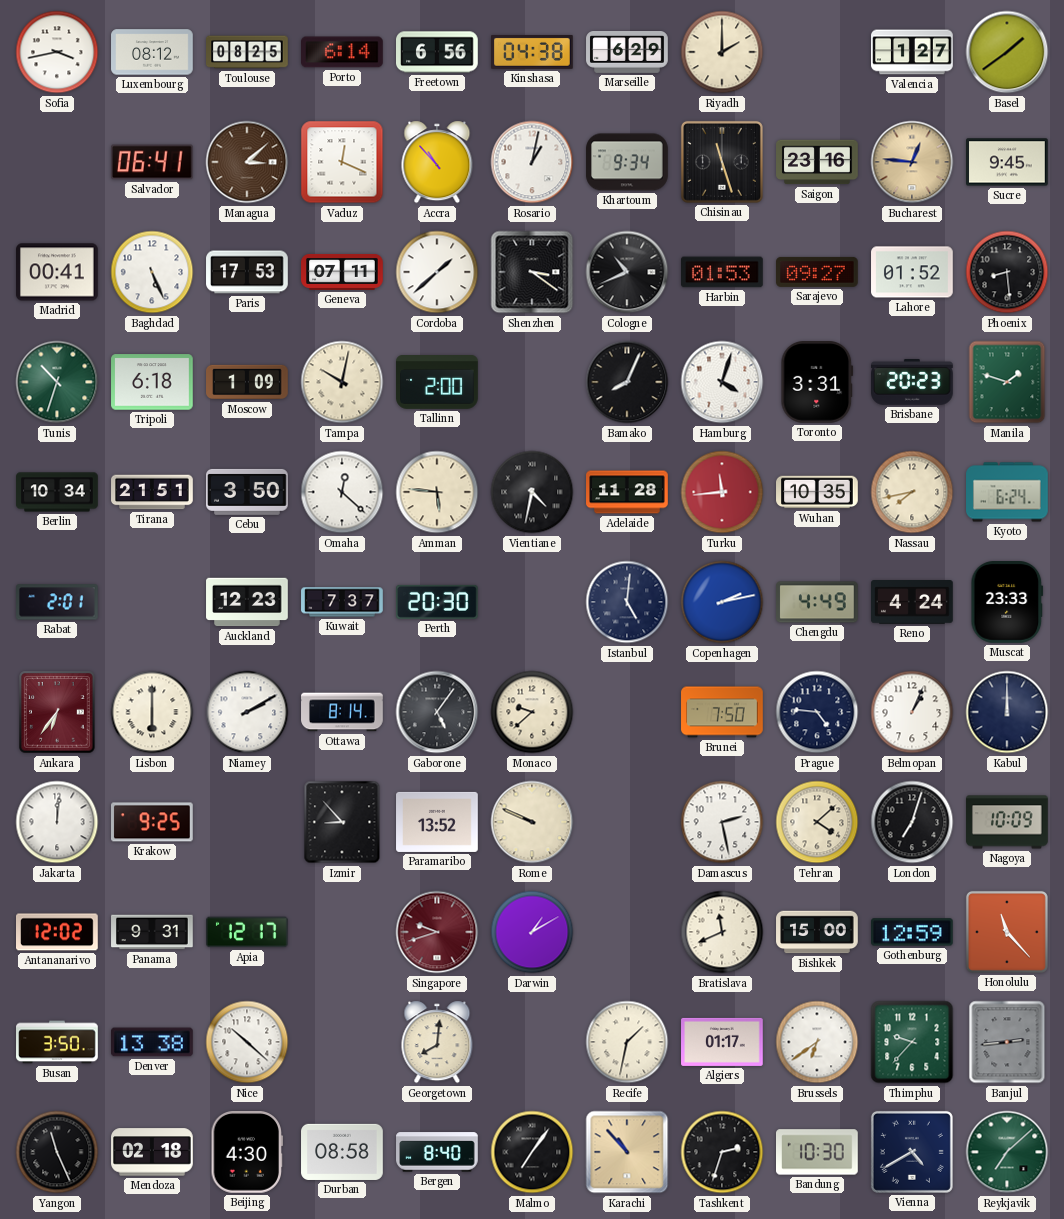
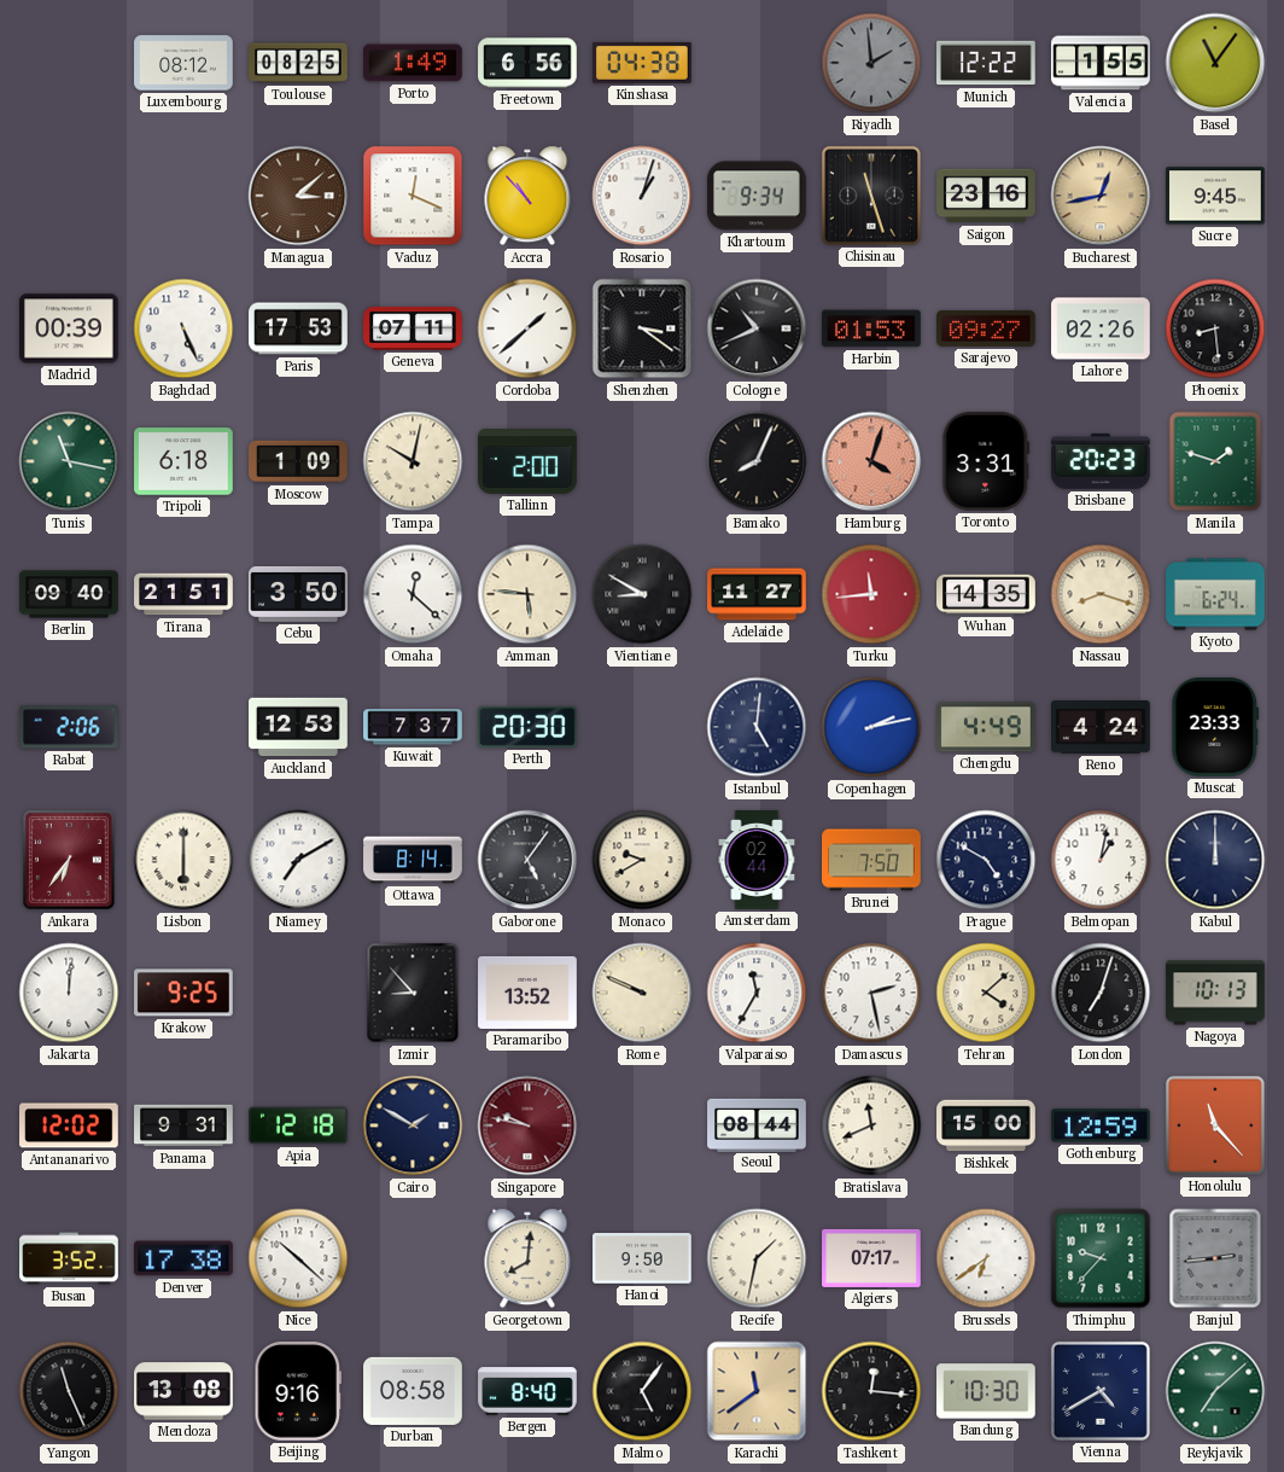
Sofia: 3:43 -> none
Porto: 6:14 -> 1:49
Marseille: 6:29 -> none
Riyadh: 2:00 -> 1:59
Riyadh dial: cream -> grey
Munich: none -> 12:22
Valencia: 1:27 -> 1:55
Basel: 1:39 -> 11:06
Salvador: 06:41 -> none
Rosario: 1:02 -> 1:03
Bucharest: 12:46 -> 12:43
Madrid: 00:41 -> 00:39
Lahore: 01:52 -> 02:26
Tunis: 10:33 -> 11:17
Hamburg dial: white -> salmon
Berlin: 10:34 -> 09:40
Vientiane: 4:32 -> 8:50
Adelaide: 11:28 -> 11:27
Wuhan: 10:35 -> 14:35
Nassau: 7:43 -> 8:18
Rabat: 2:01 -> 2:06
Auckland: 12:23 -> 12:53
Niamey: 2:10 -> 7:10
Monaco: 9:38 -> 9:40
Amsterdam: none -> 02:44
Prague: 4:46 -> 4:50
Belmopan: 1:04 -> 1:02
Valparaiso: none -> 11:35
Nagoya: 10:09 -> 10:13
Apia: 12:17 -> 12:18
Cairo: none -> 1:50
Singapore: 9:42 -> 9:47
Darwin: 1:10 -> none
Seoul: none -> 08:44
Busan: 3:50 -> 3:52
Denver: 13:38 -> 17:38
Hanoi: none -> 9:50
Algiers: 01:17 -> 07:17
Mendoza: 02:18 -> 13:08
Beijing: 4:30 -> 9:16
Malmo: 7:06 -> 5:06
Karachi: 10:53 -> 11:39
Tashkent: 2:33 -> 12:16
